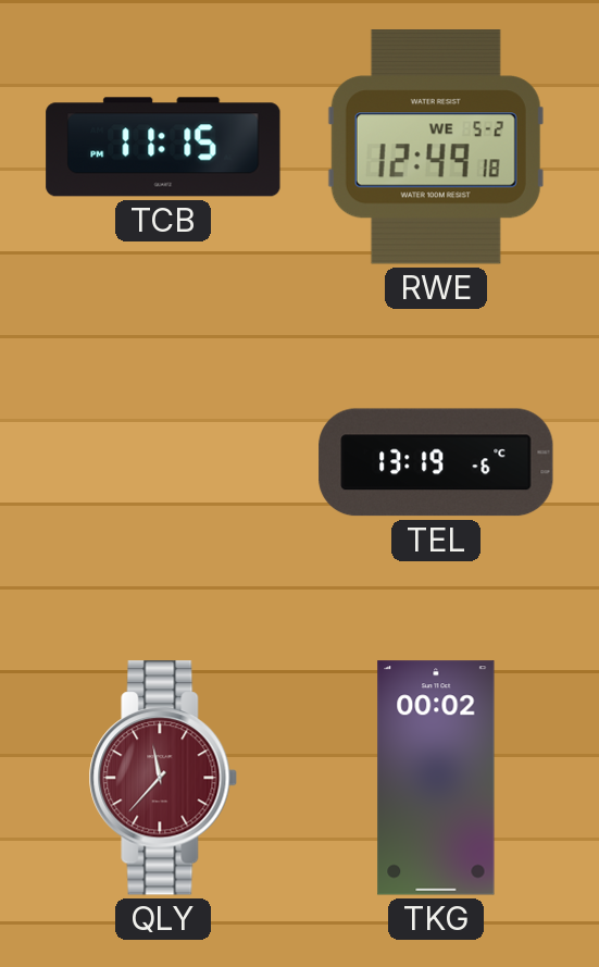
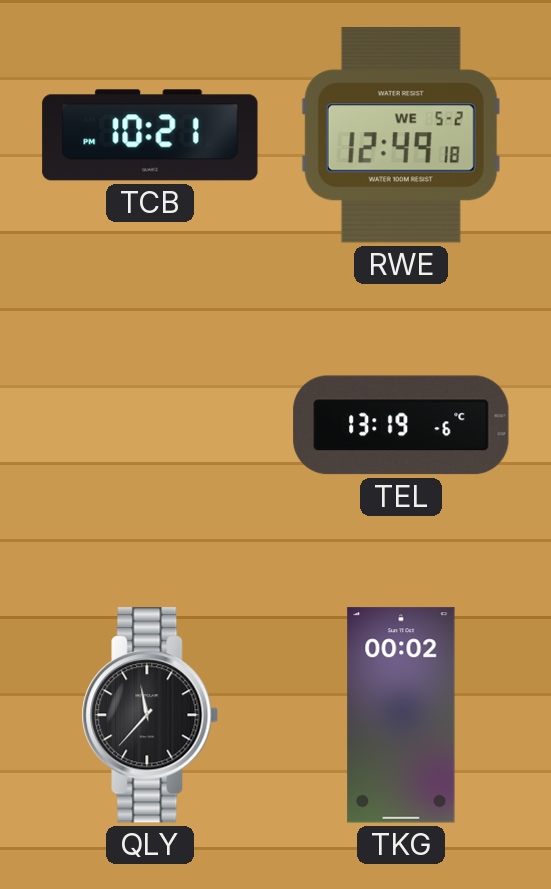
TCB: 11:15 -> 10:21
QLY dial: burgundy -> black
